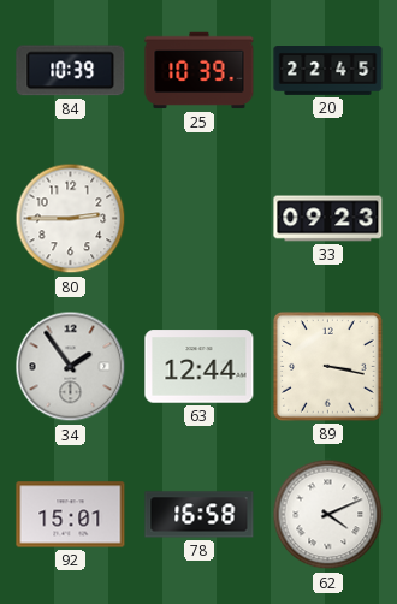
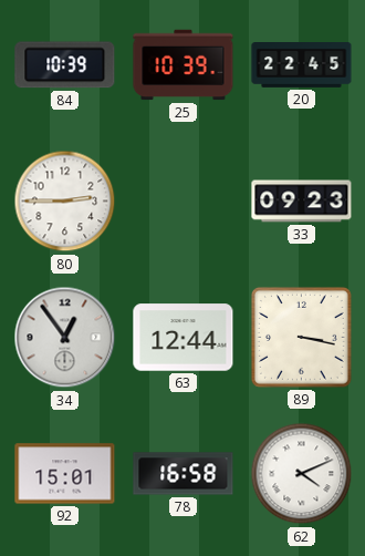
34: 1:54 -> 12:54
